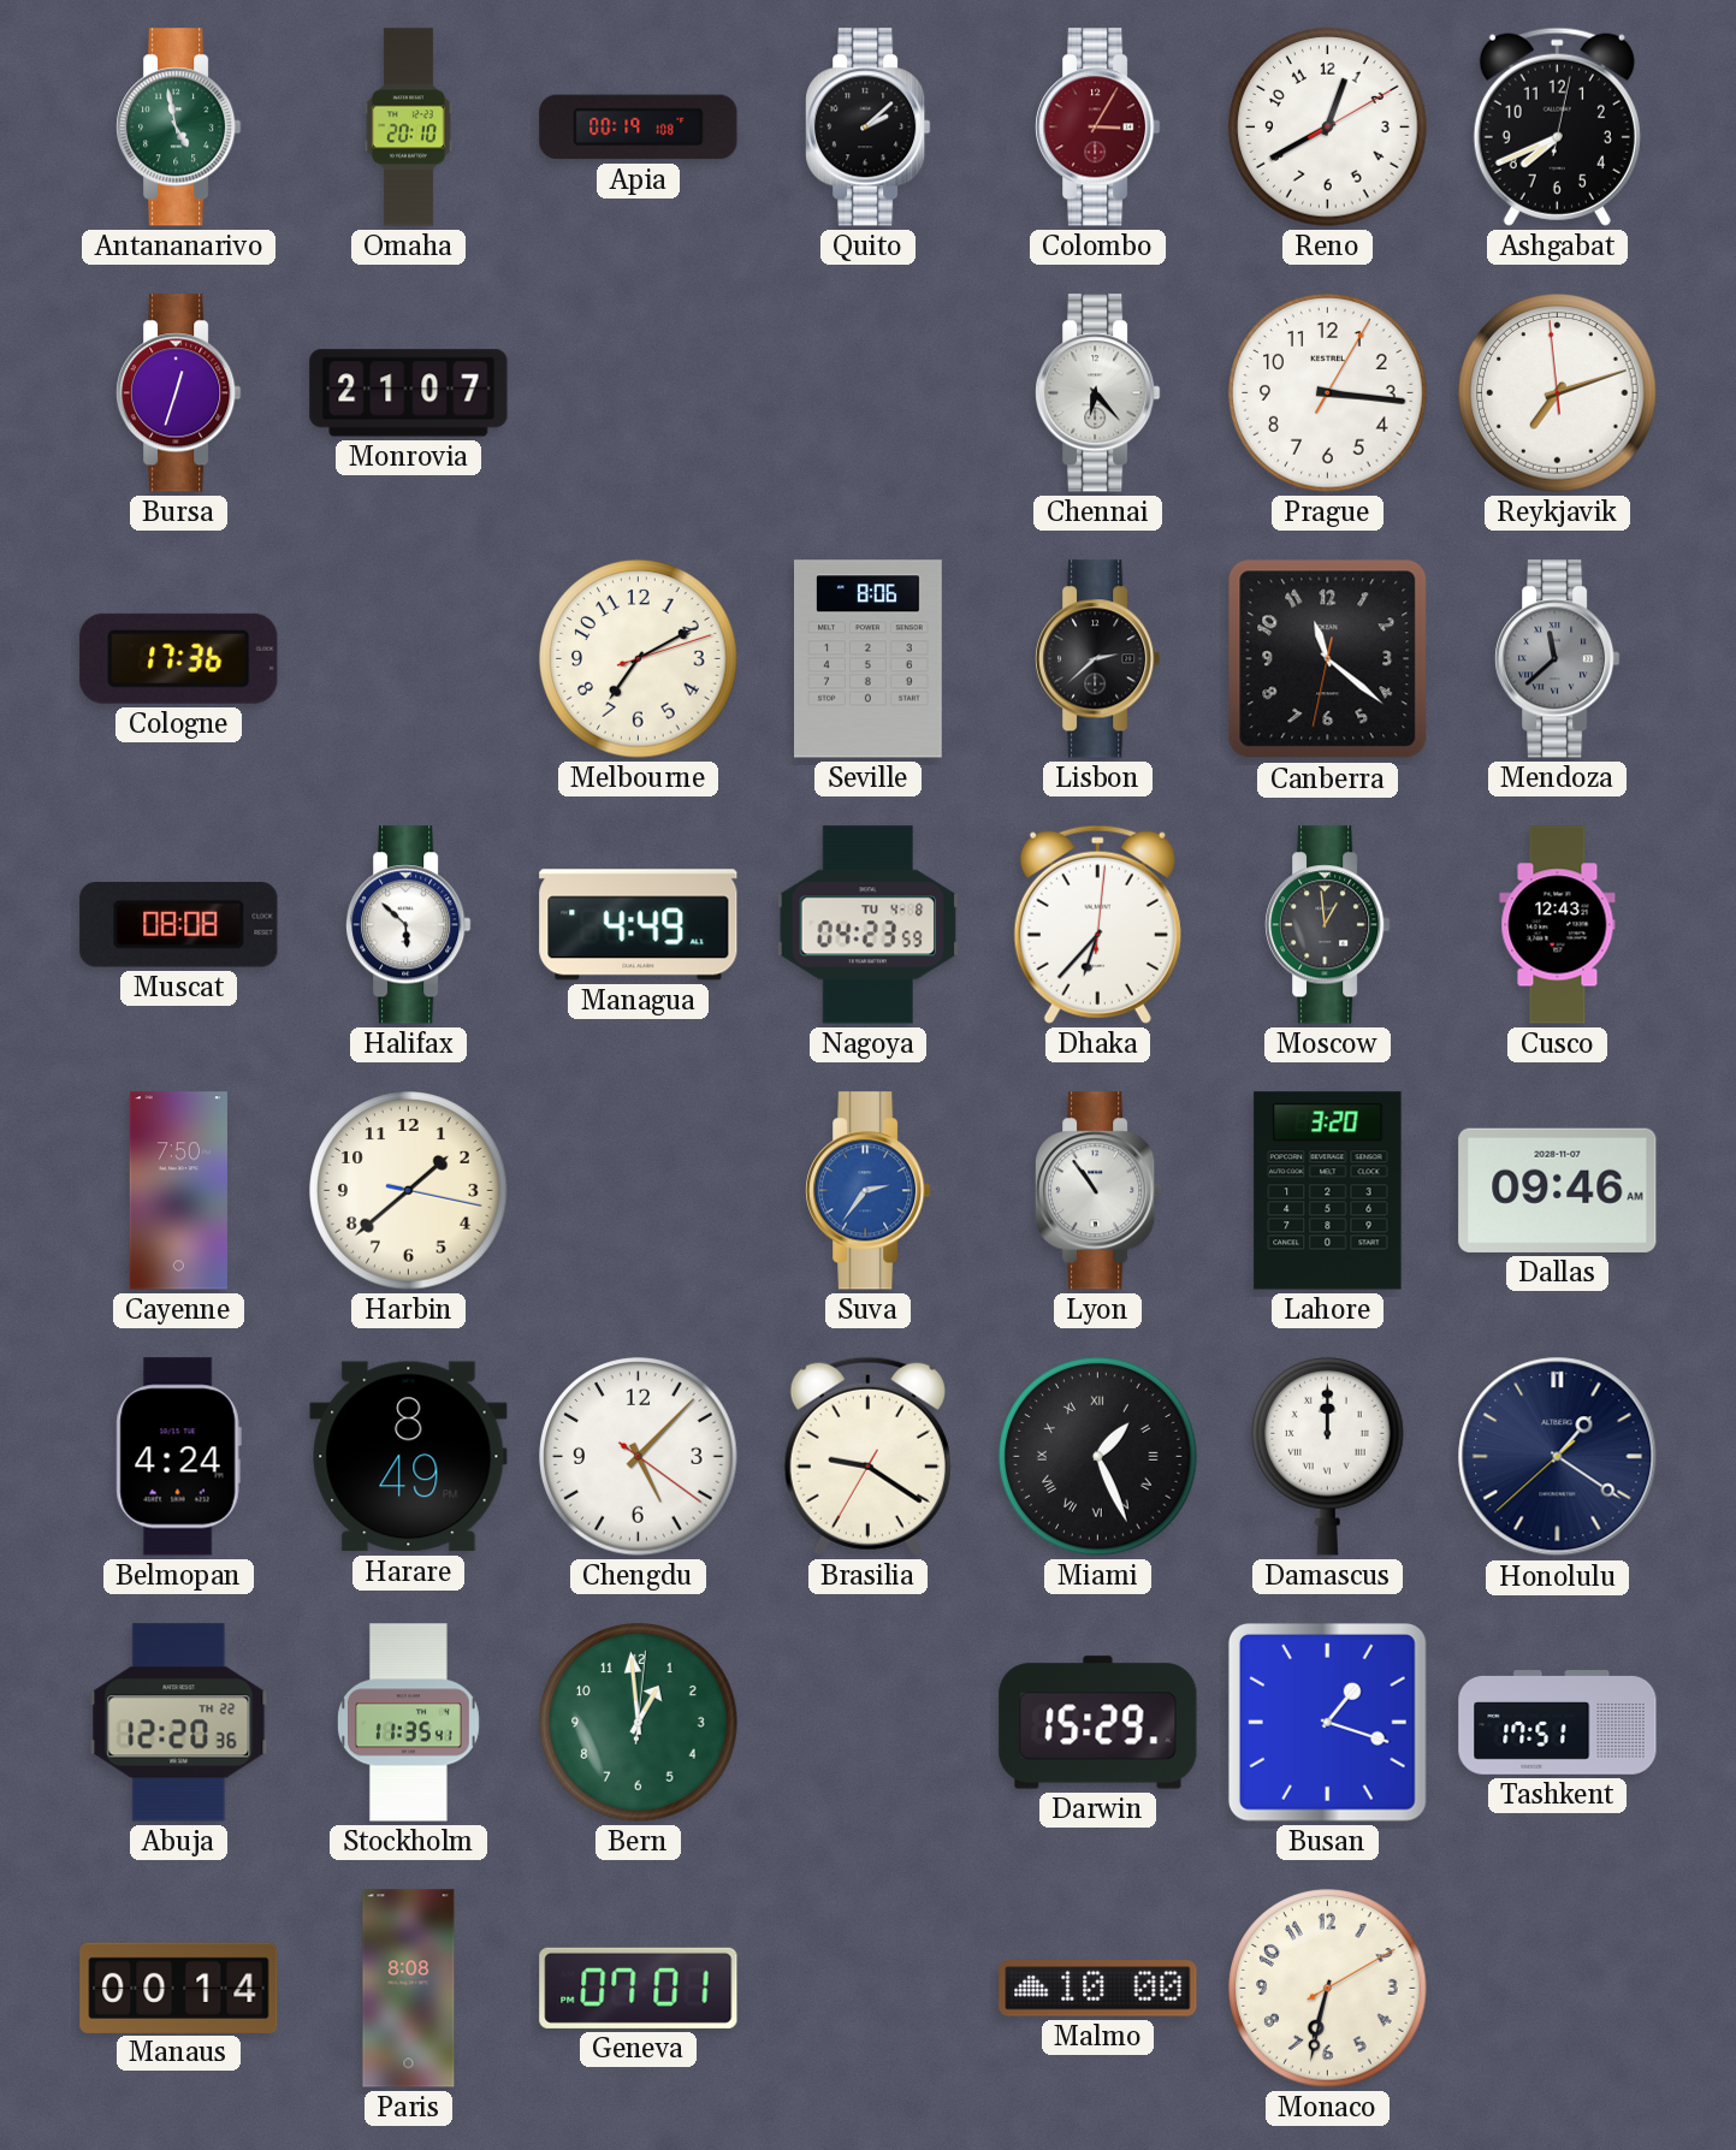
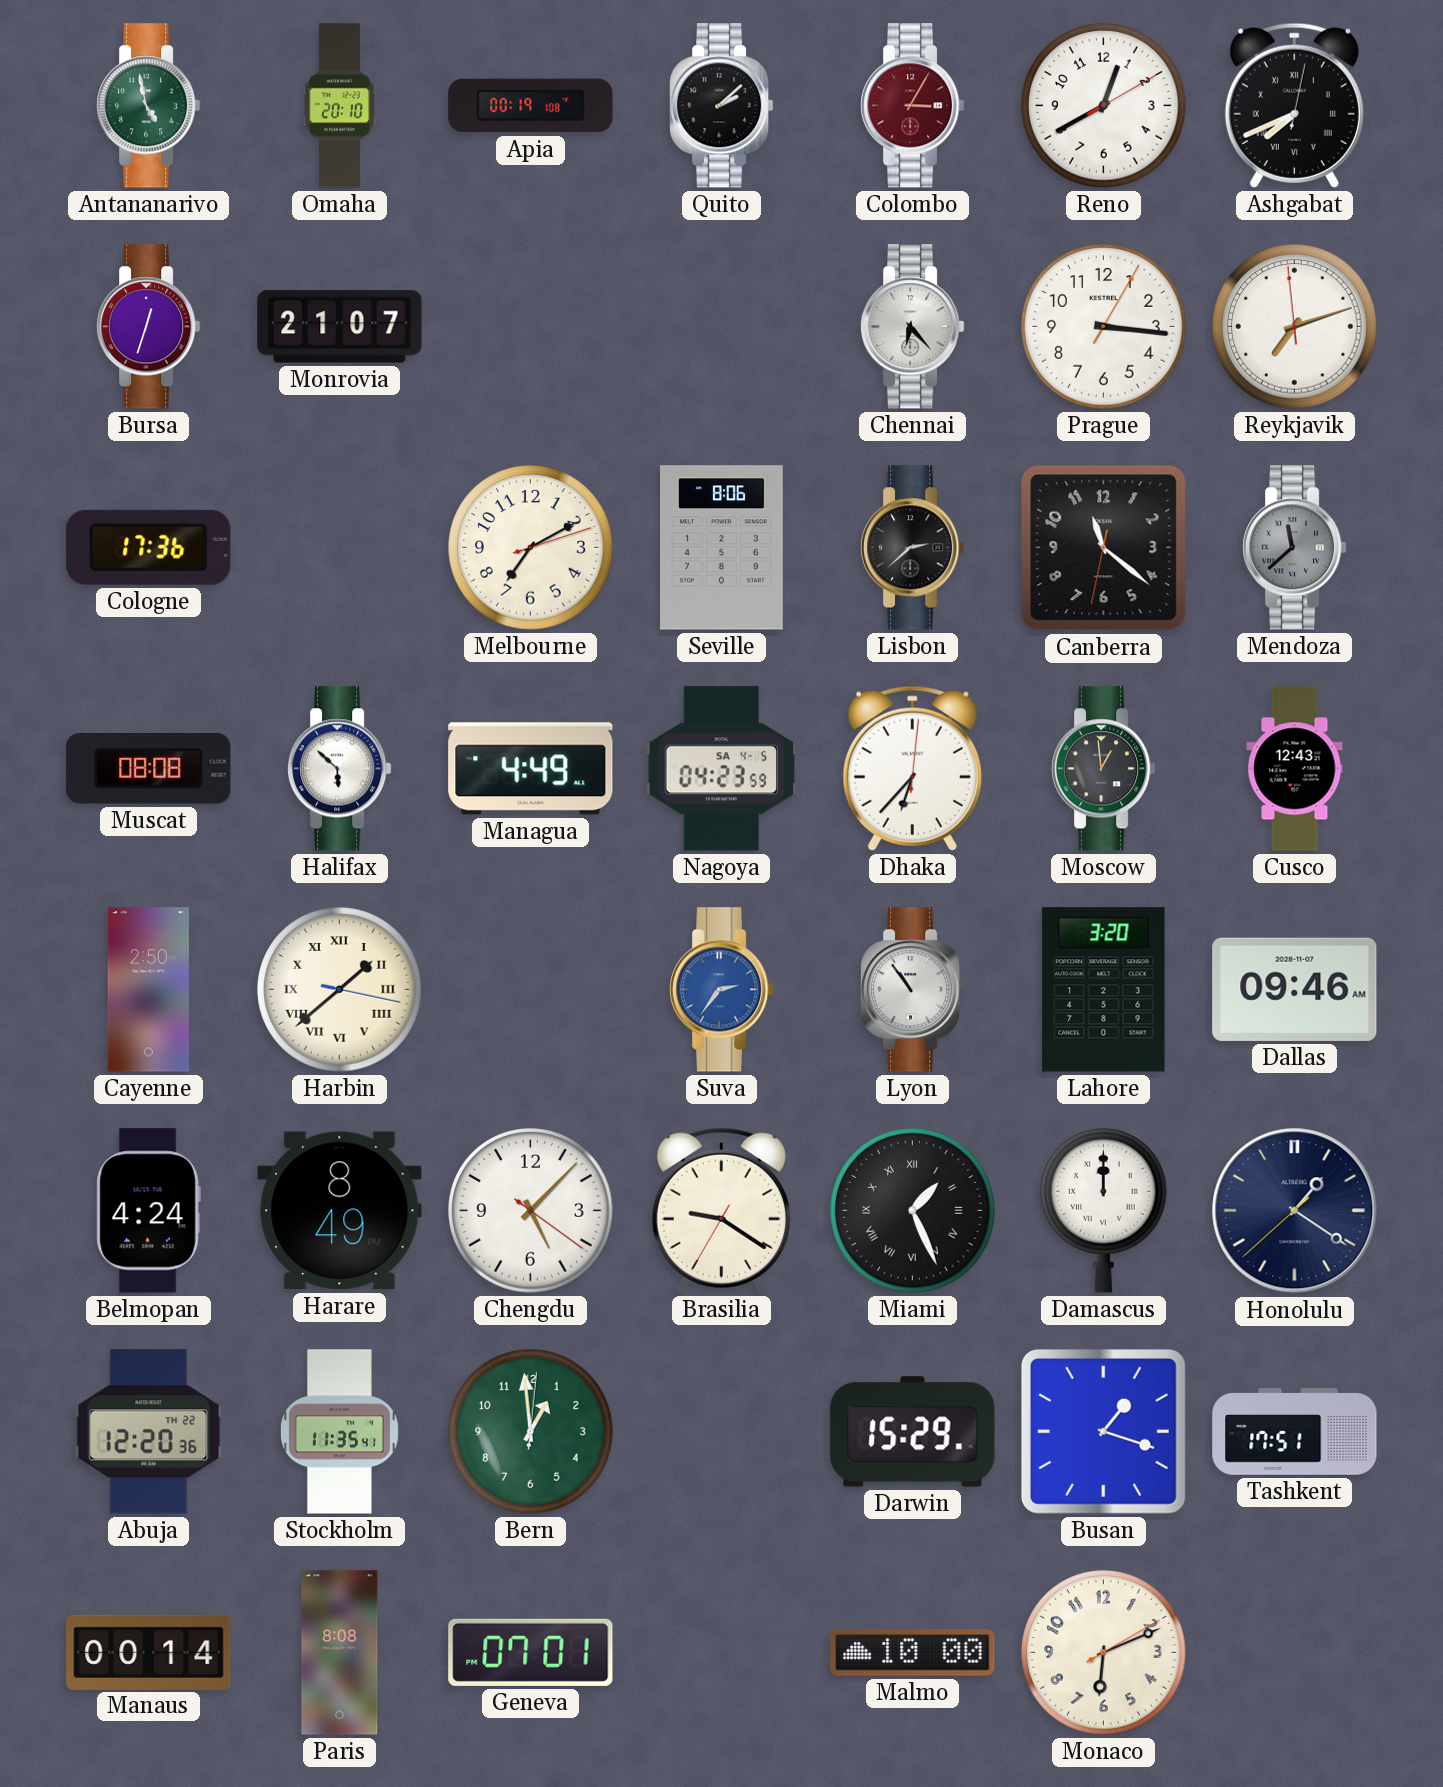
Ashgabat numerals: Arabic -> Roman
Nagoya date: TU 4-8 -> SA 4-5
Cayenne: 7:50 -> 2:50
Harbin numerals: Arabic -> Roman
Monaco: 6:32 -> 6:11
